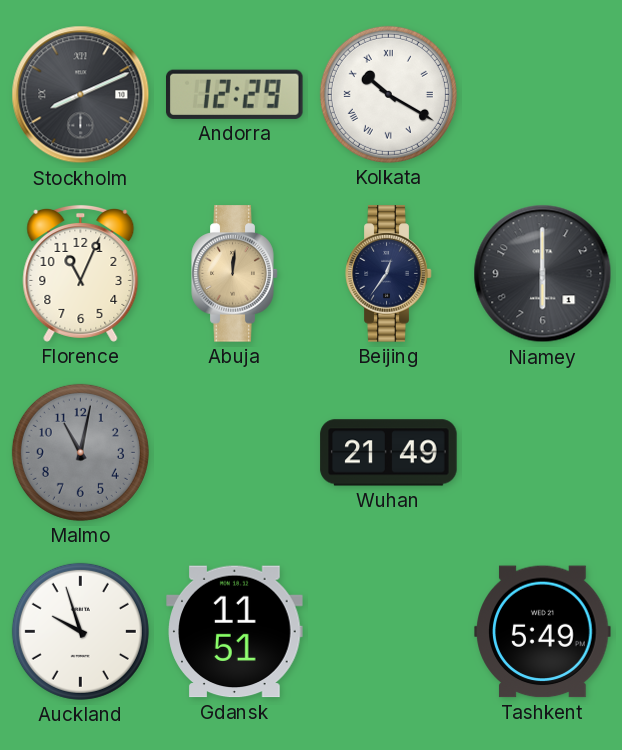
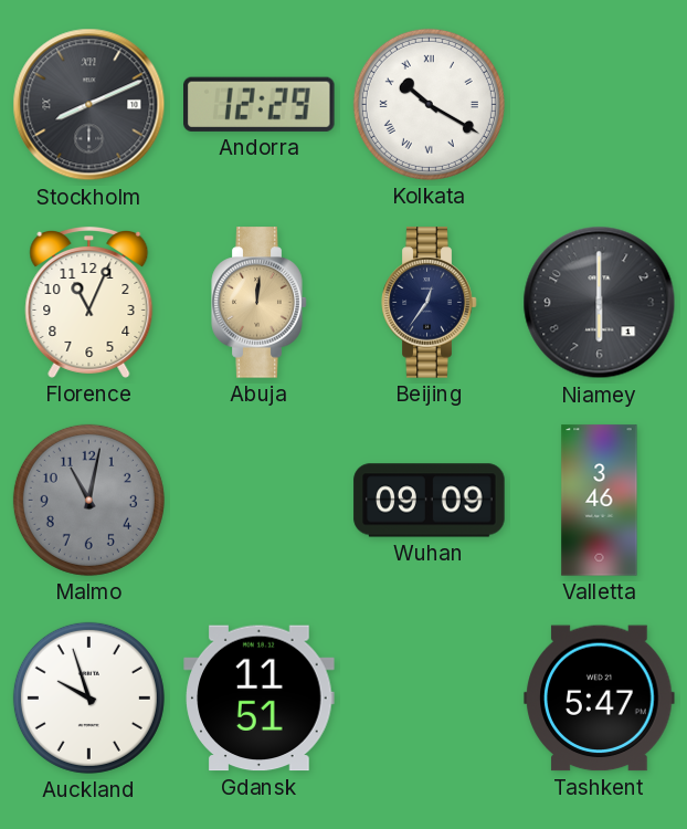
Wuhan: 21:49 -> 09:09
Valletta: none -> 3:46
Tashkent: 5:49 -> 5:47
